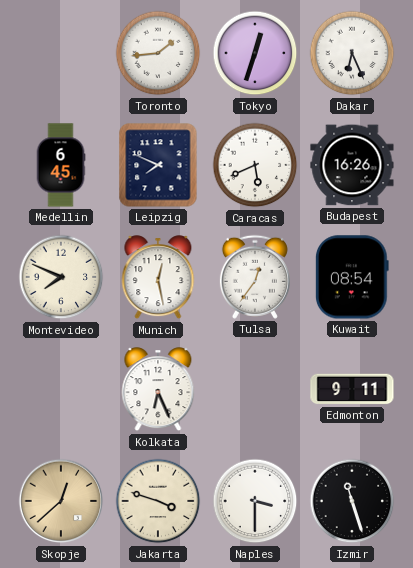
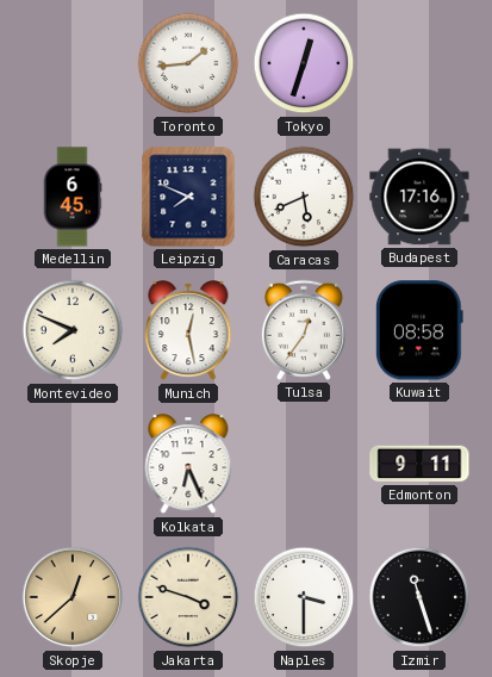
Dakar: 6:26 -> none
Budapest: 16:26 -> 17:16
Kuwait: 08:54 -> 08:58
